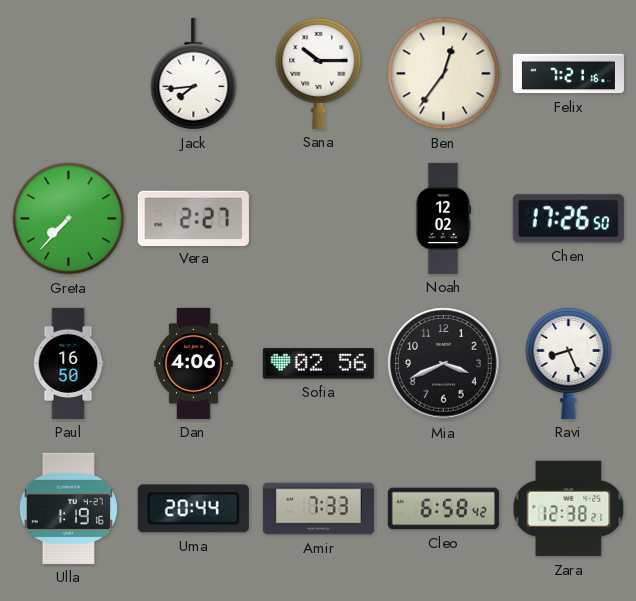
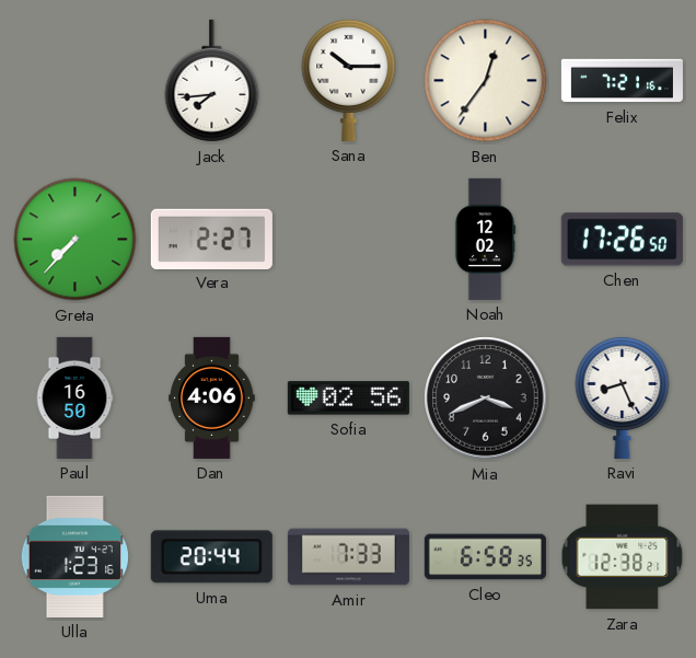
Ulla: 1:19 -> 1:23
Cleo: 6:58:42 -> 6:58:35
